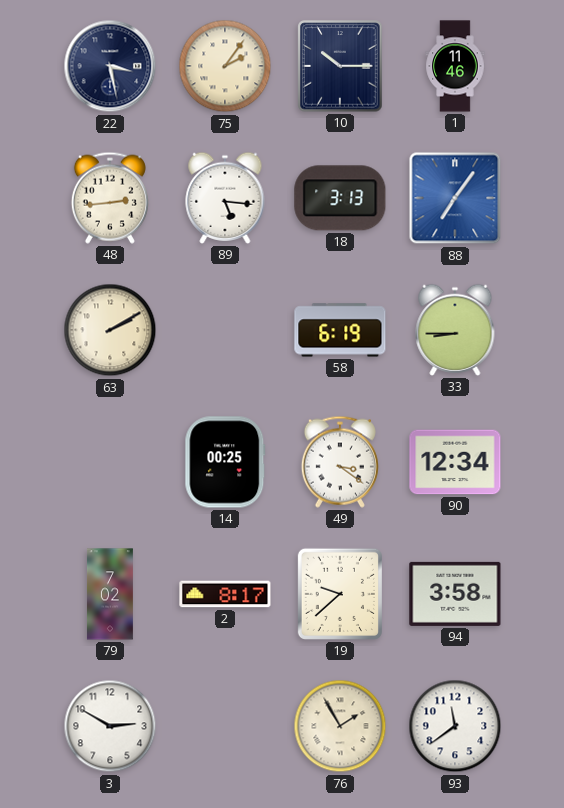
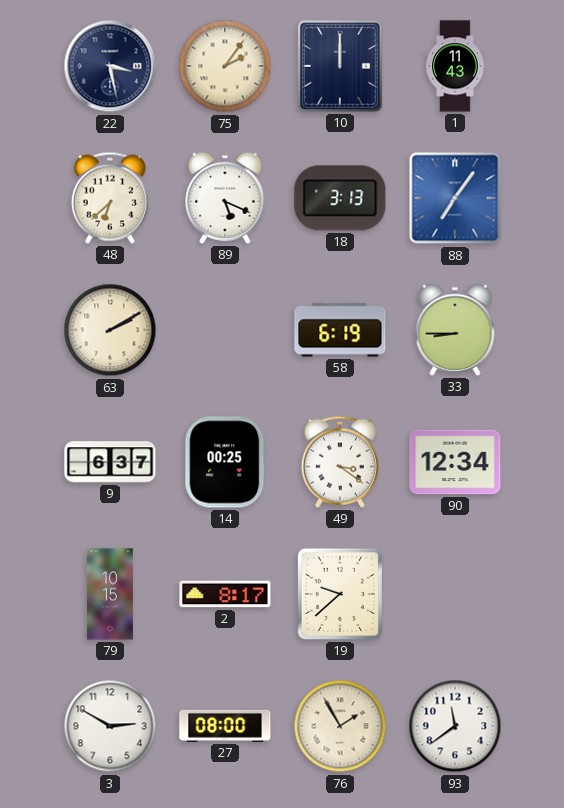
10: 10:15 -> 12:00
1: 11:46 -> 11:43
48: 2:44 -> 6:38
89: 5:16 -> 5:19
9: none -> 6:37
79: 7:02 -> 10:15
94: 3:58 -> none
27: none -> 08:00
